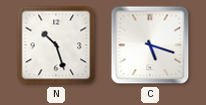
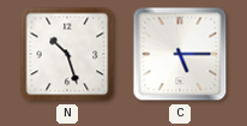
C: 5:18 -> 5:15
